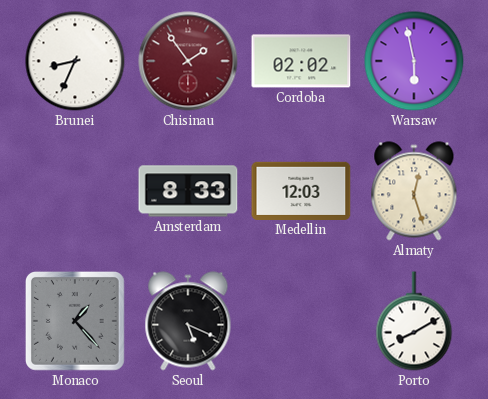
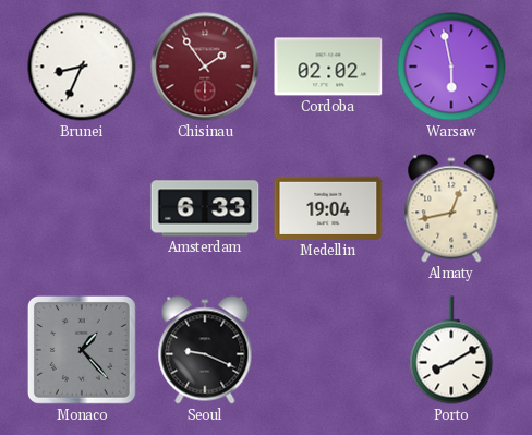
Amsterdam: 8:33 -> 6:33
Medellin: 12:03 -> 19:04
Almaty: 12:27 -> 12:43
Seoul: 5:19 -> 9:19
